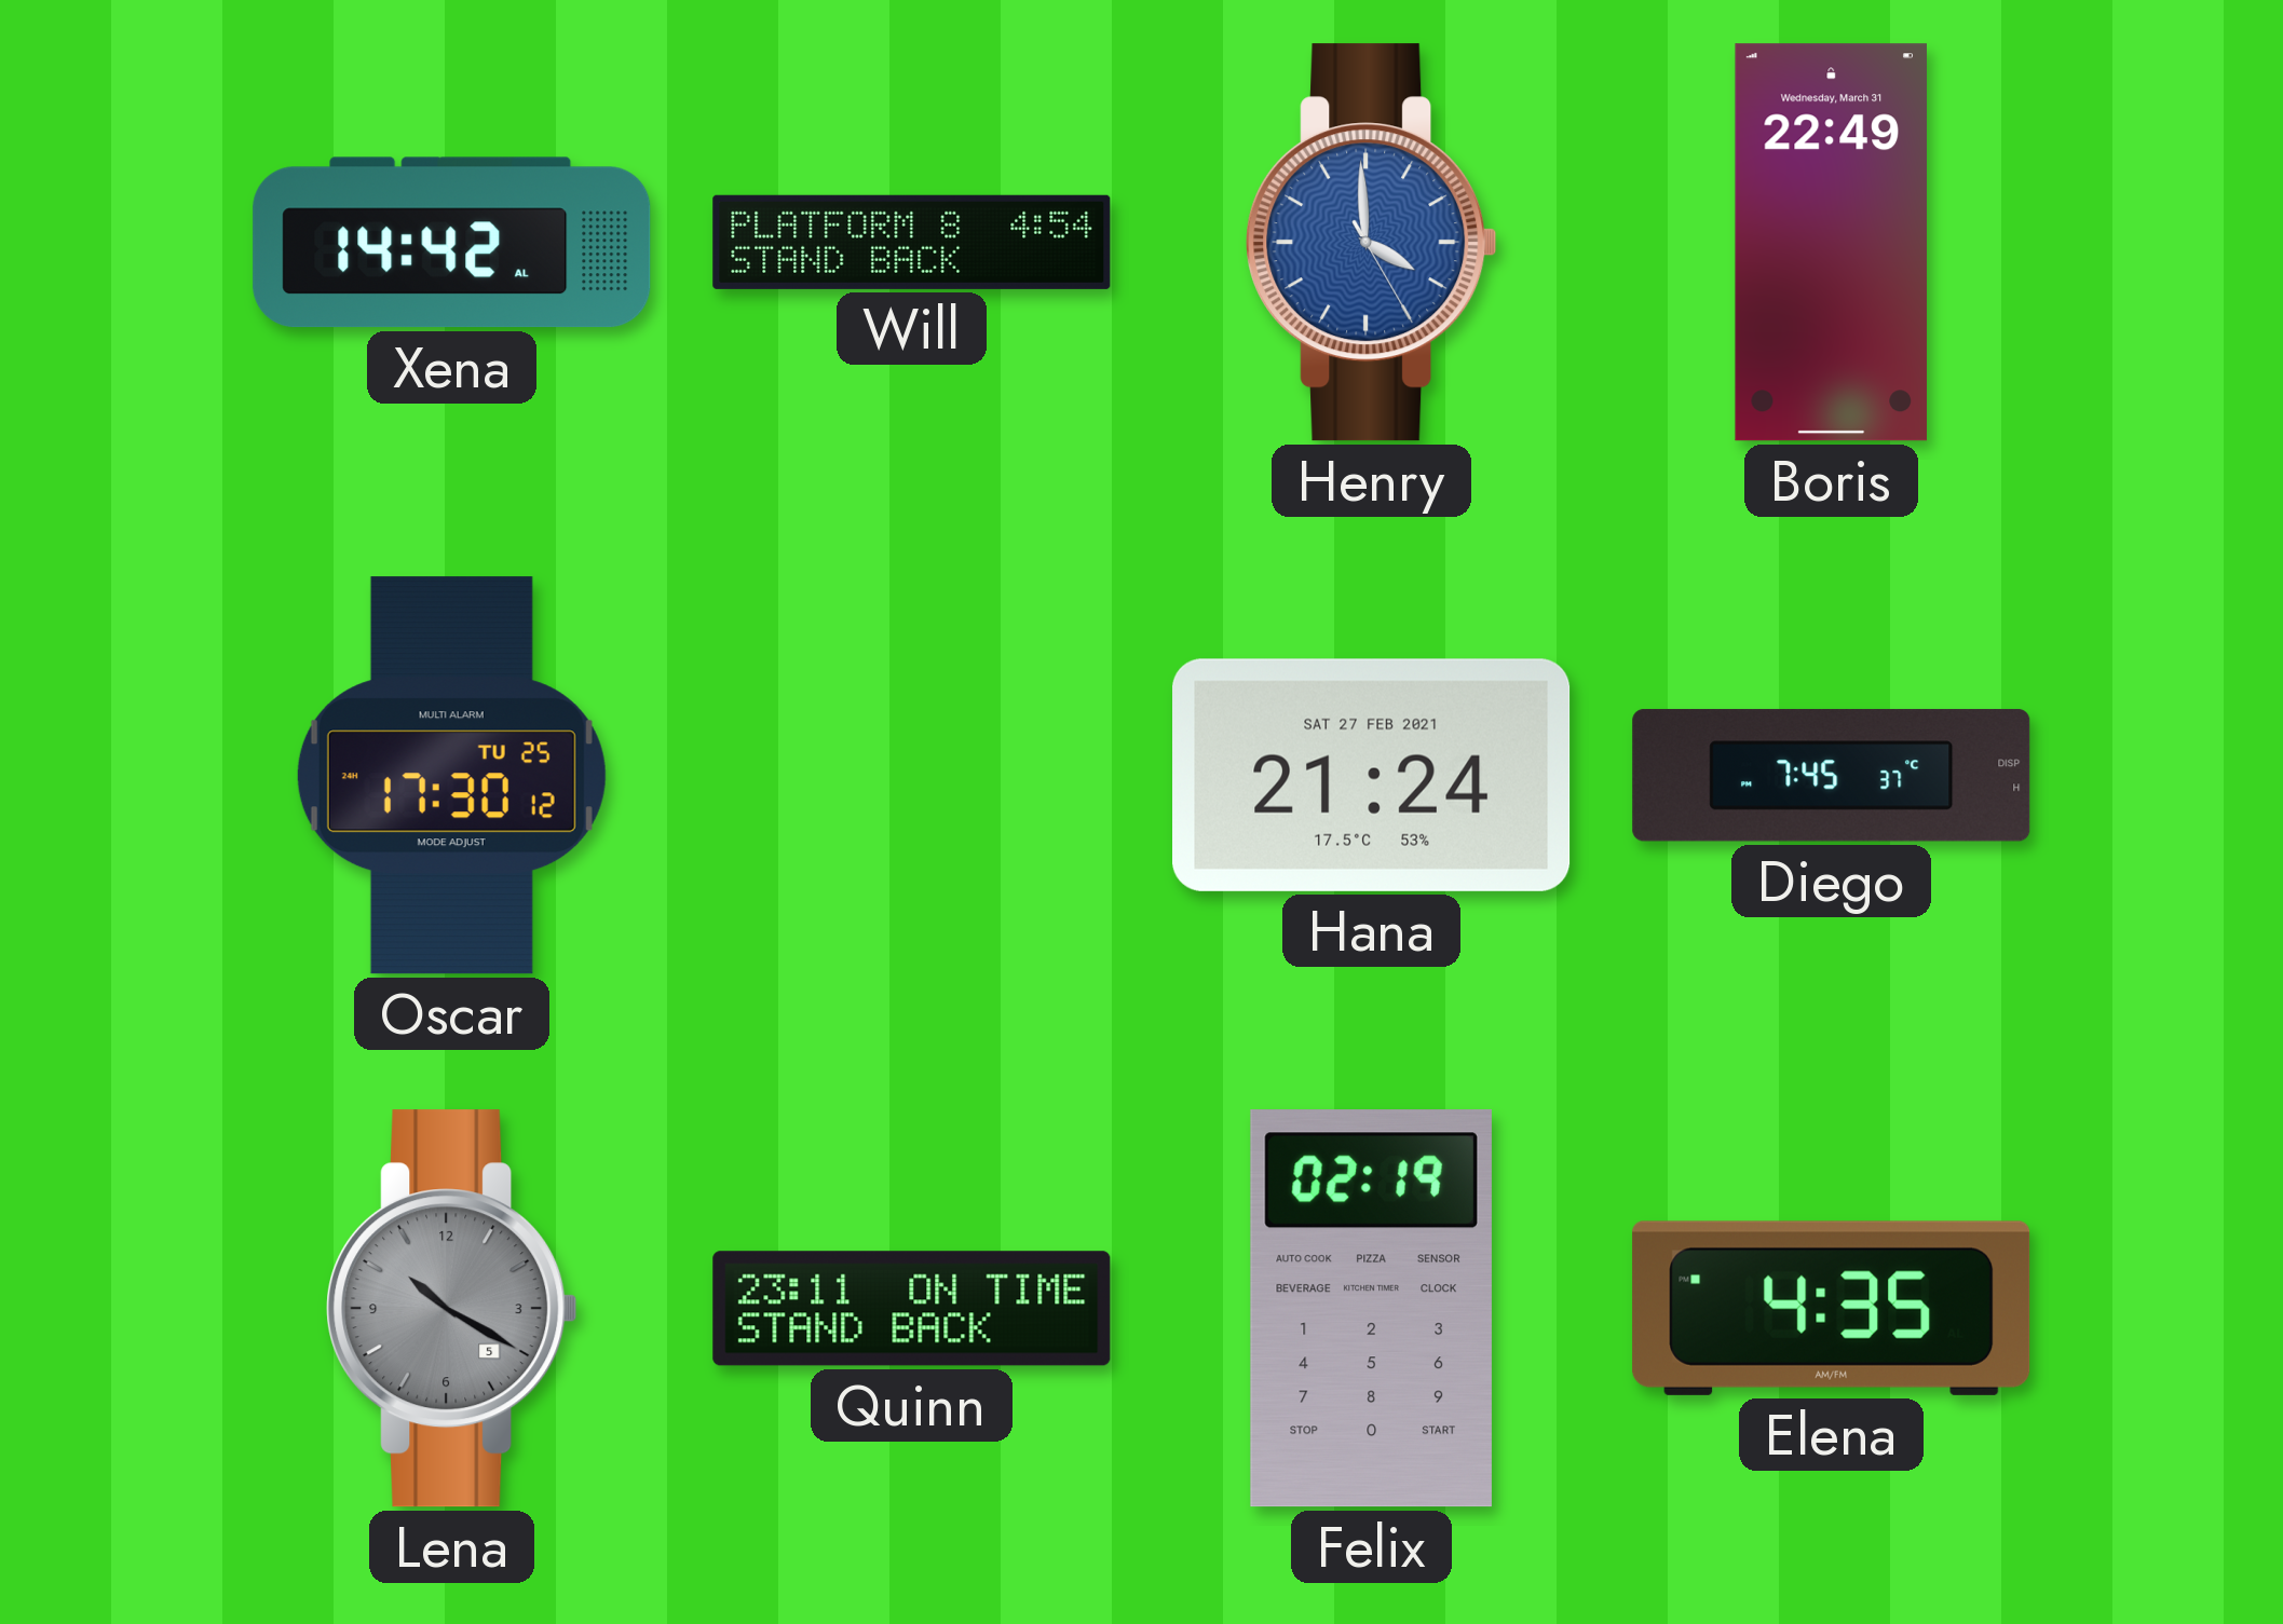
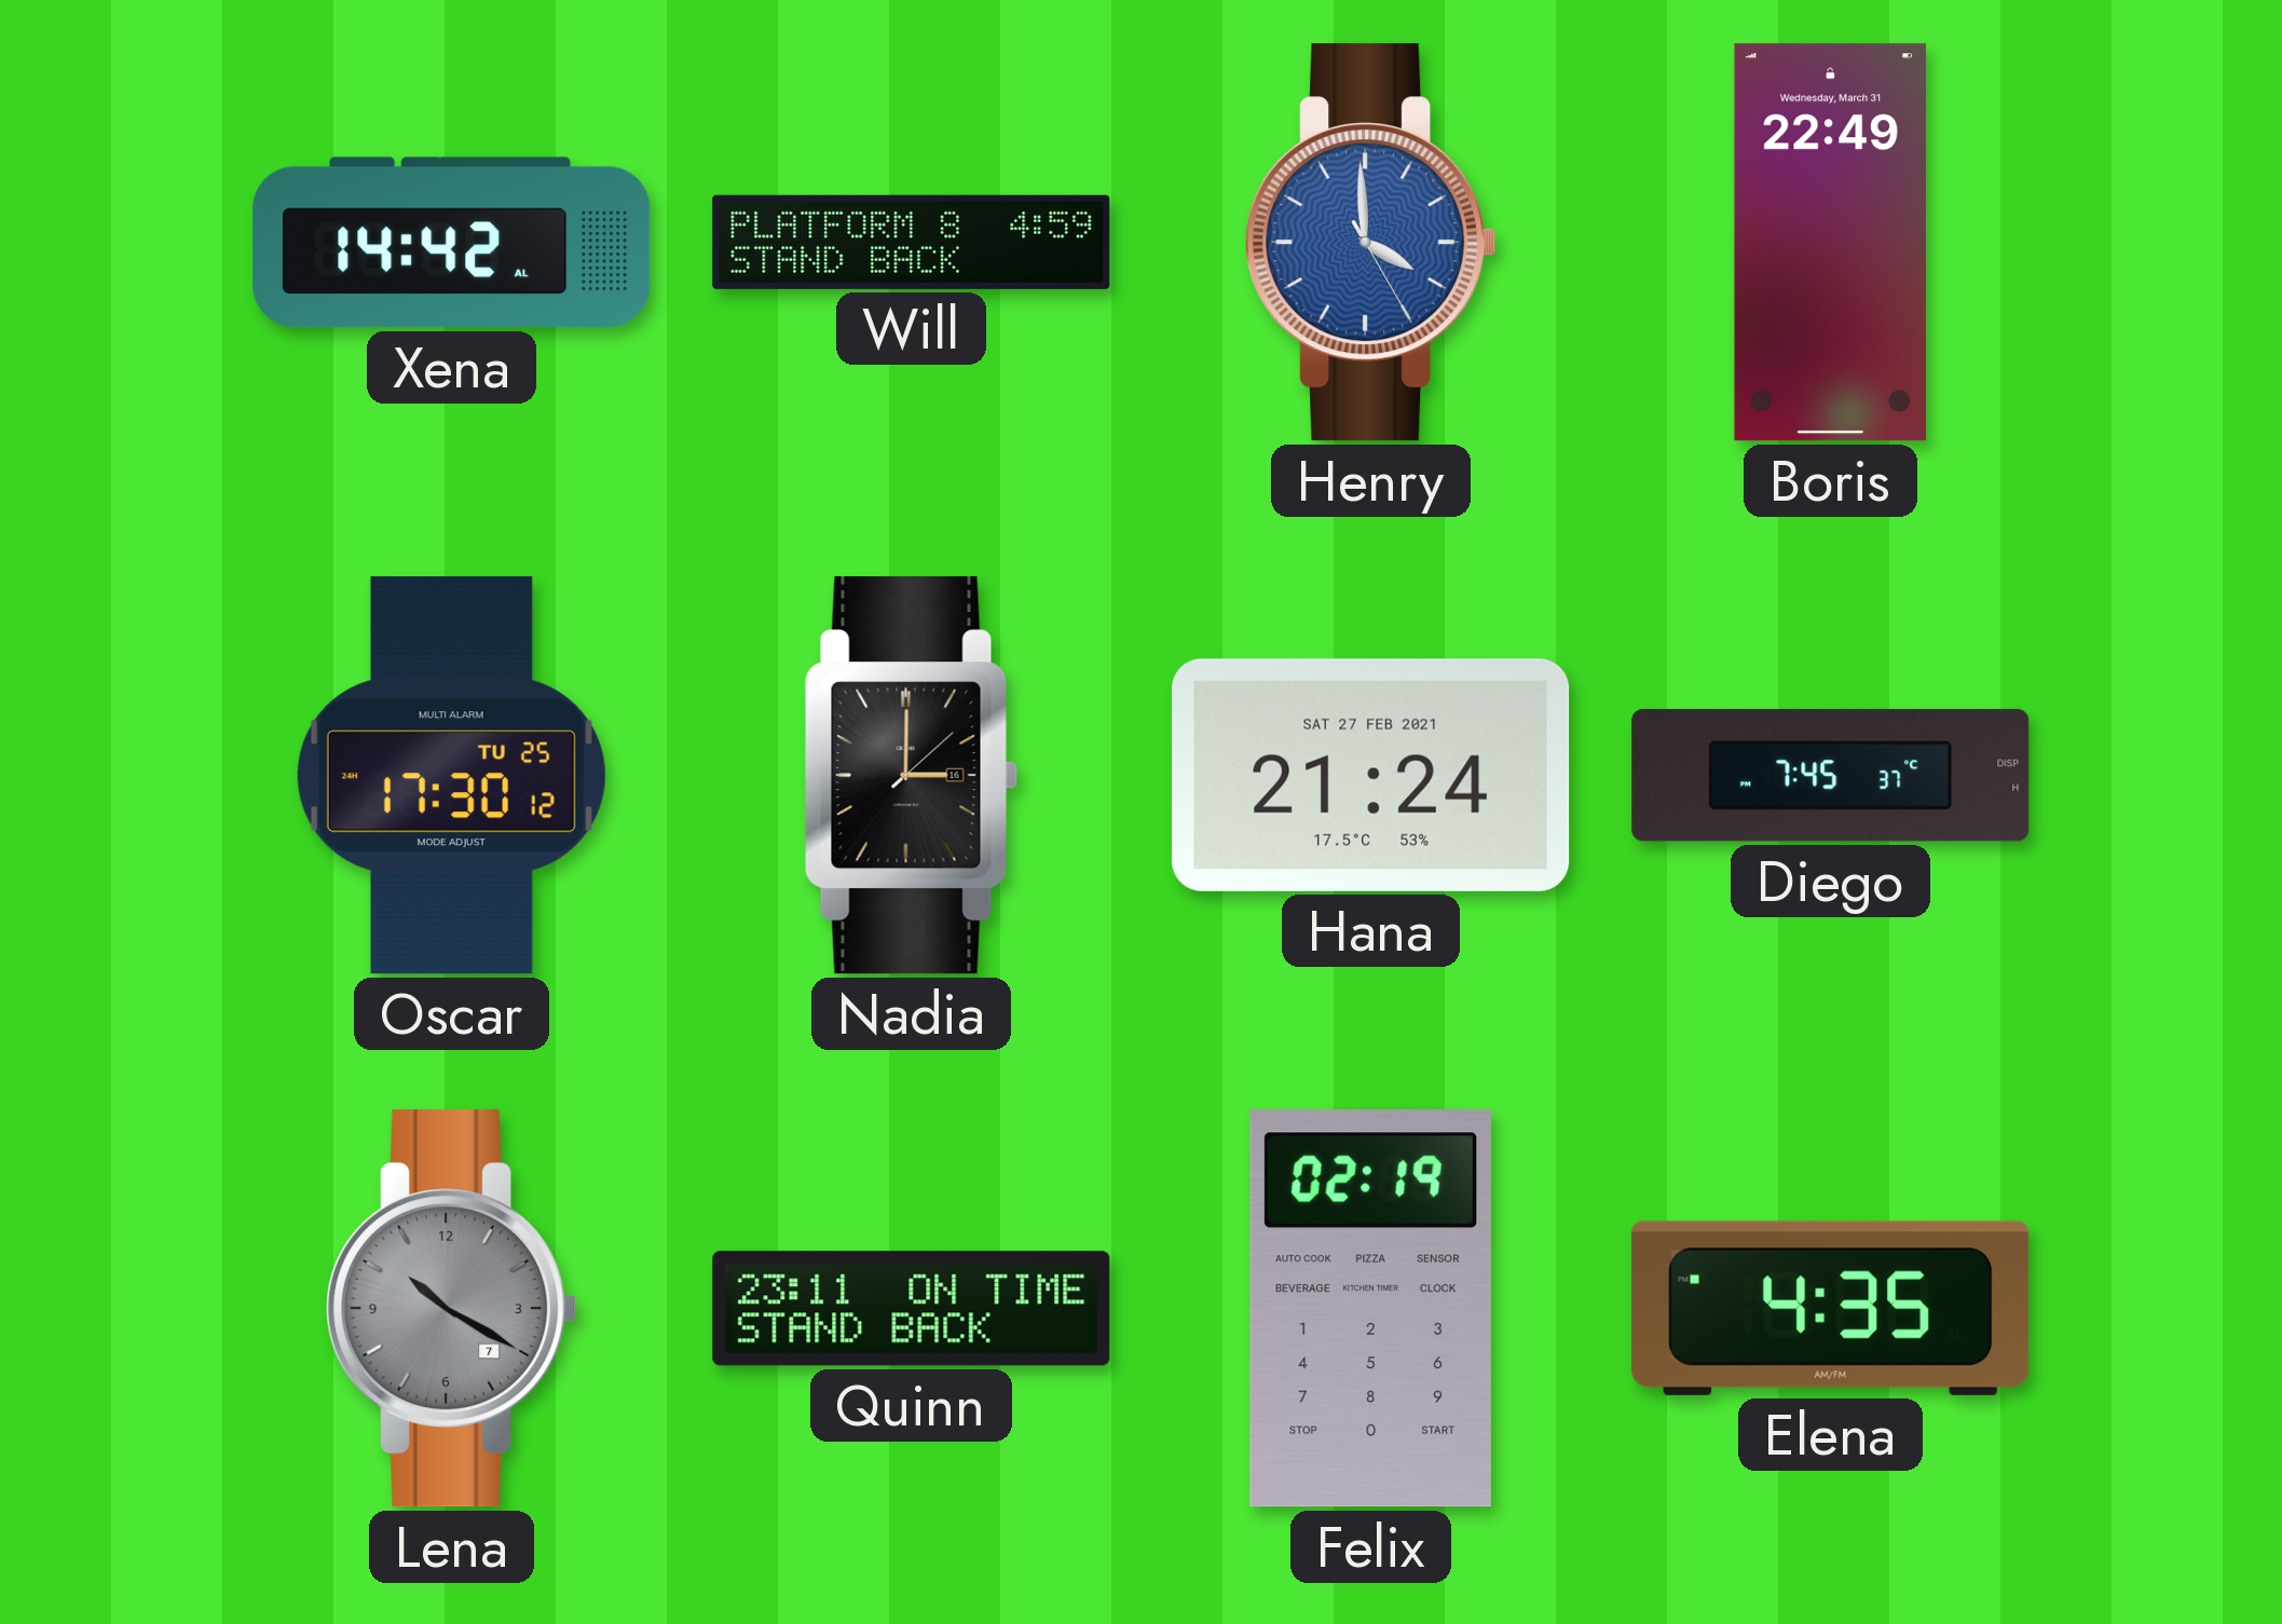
Will: 4:54 -> 4:59
Nadia: none -> 3:00
Lena date: 5 -> 7
